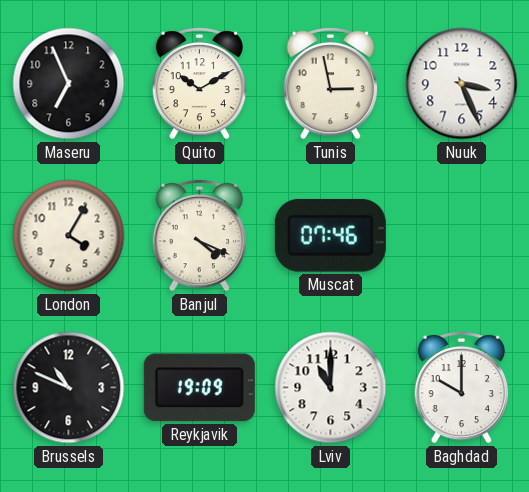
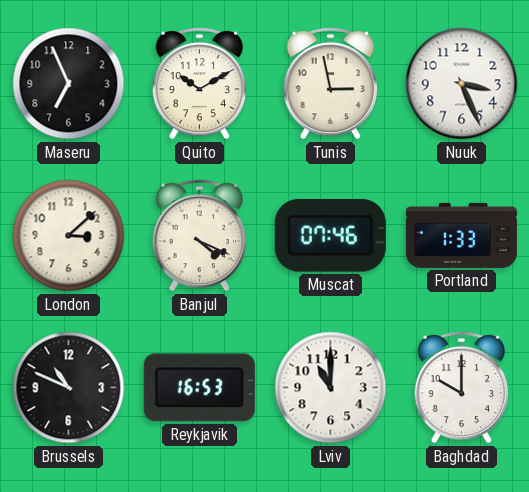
London: 4:05 -> 3:08
Portland: none -> 1:33
Reykjavik: 19:09 -> 16:53
